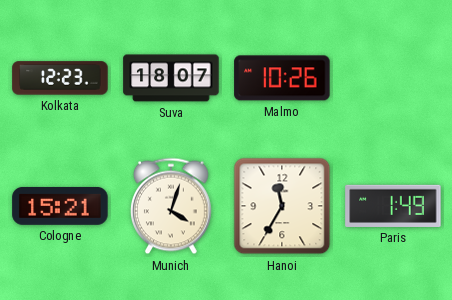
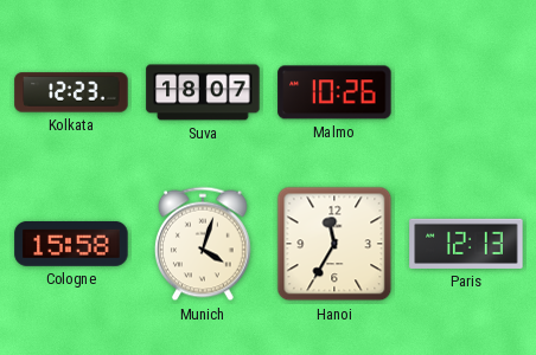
Cologne: 15:21 -> 15:58
Paris: 1:49 -> 12:13
